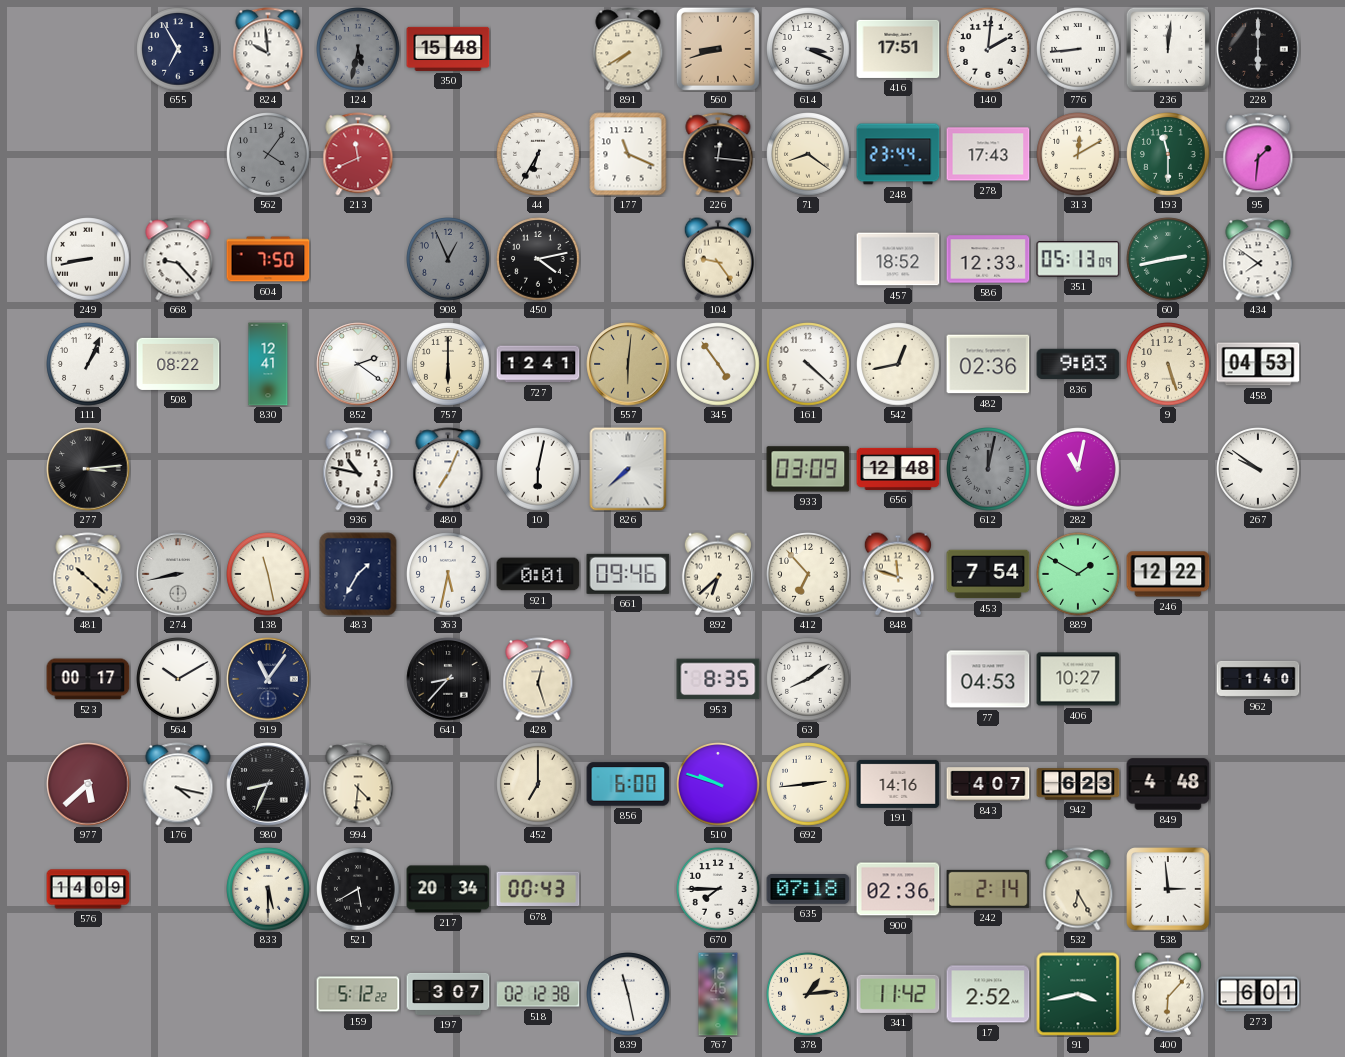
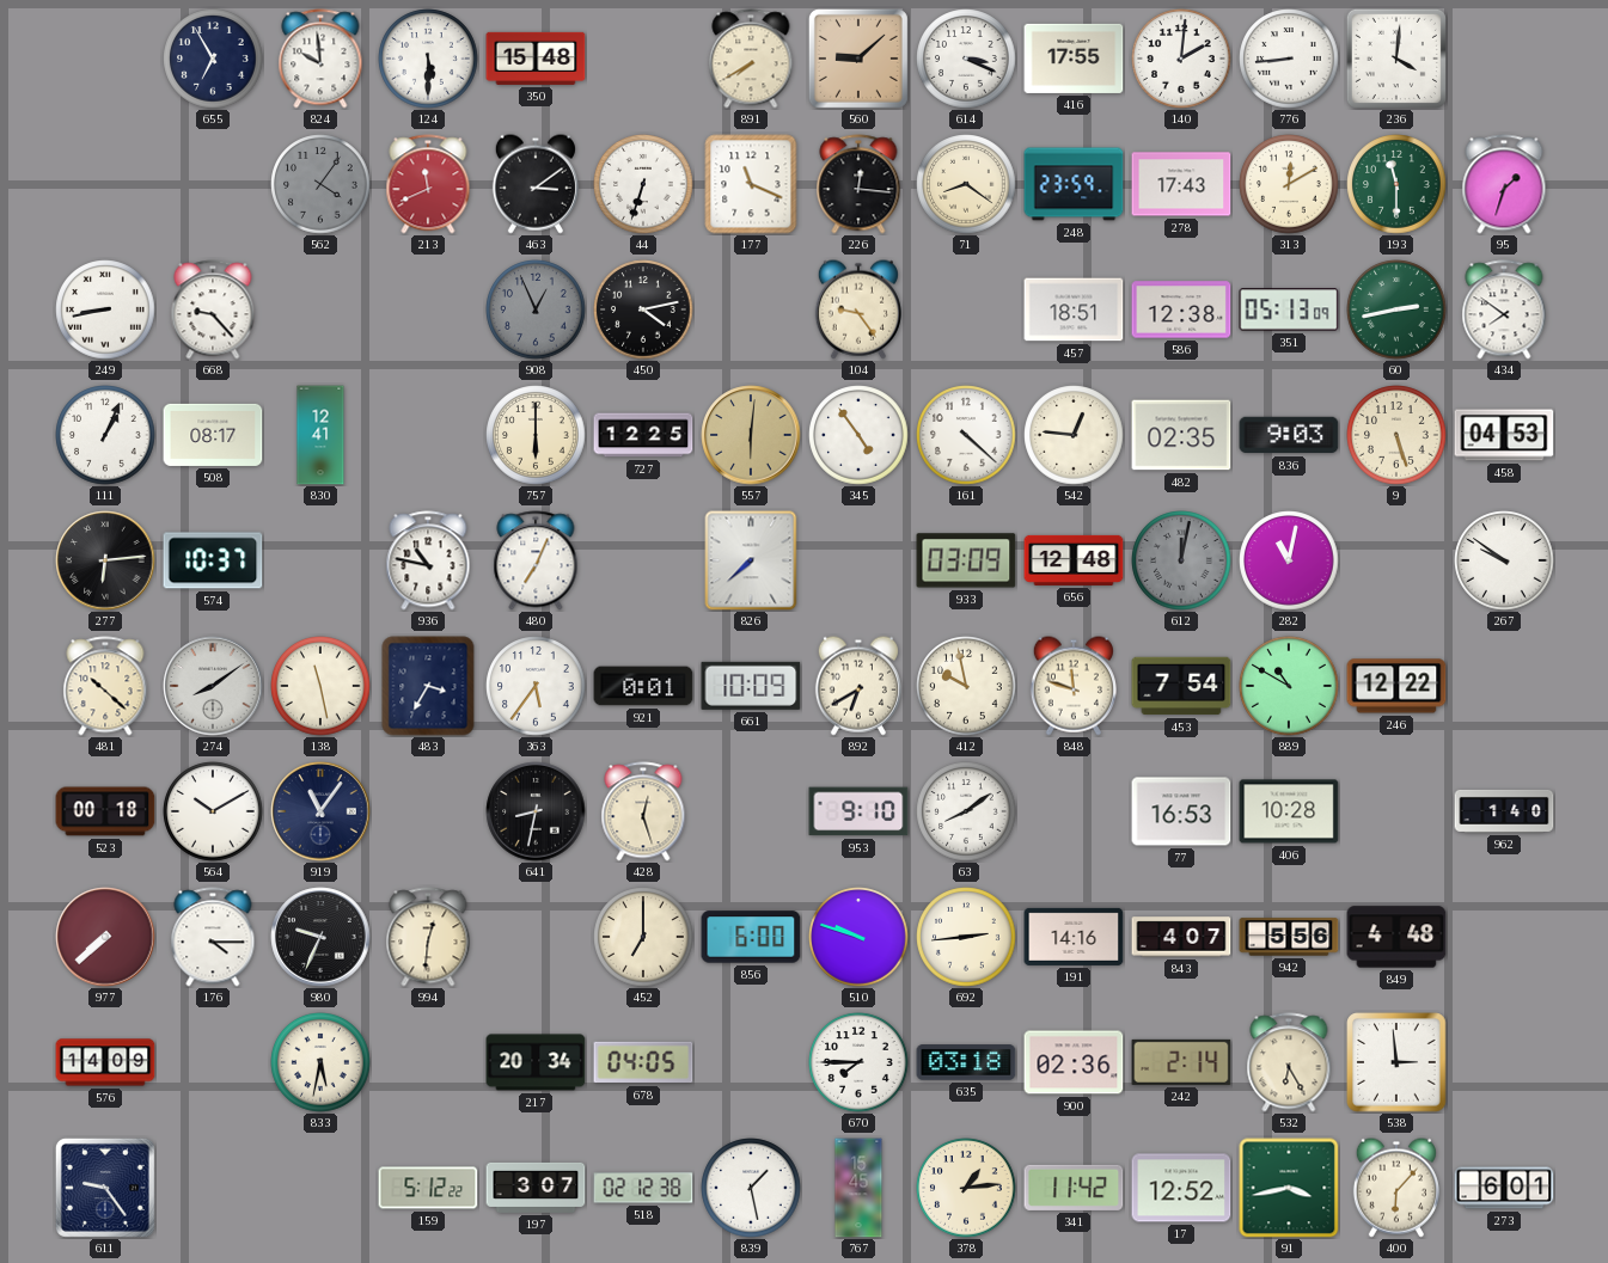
124: 5:32 -> 5:30
124 dial: grey -> white
560: 8:42 -> 9:08
416: 17:51 -> 17:55
236: 12:01 -> 4:01
228: 6:00 -> none
463: none -> 3:09
44: 6:35 -> 6:33
248: 23:44 -> 23:59
95: 1:31 -> 1:33
604: 7:50 -> none
457: 18:52 -> 18:51
586: 12:33 -> 12:38
508: 08:22 -> 08:17
852: 2:21 -> none
727: 12:41 -> 12:25
542: 12:43 -> 12:46
482: 02:36 -> 02:35
277: 3:14 -> 6:14
574: none -> 10:37
10: 6:02 -> none
274: 8:43 -> 8:09
483: 1:35 -> 3:35
363: 5:32 -> 5:36
661: 09:46 -> 10:09
892: 6:38 -> 6:40
412: 6:53 -> 9:58
889: 1:50 -> 10:50
523: 00:17 -> 00:18
641: 8:37 -> 8:32
953: 8:35 -> 9:10
77: 04:53 -> 16:53
406: 10:27 -> 10:28
977: 5:38 -> 7:38
176: 4:17 -> 4:15
980: 8:34 -> 9:34
994: 4:31 -> 12:31
942: 6:23 -> 5:56
833: 5:30 -> 5:32
521: 5:40 -> none
678: 00:43 -> 04:05
635: 07:18 -> 03:18
611: none -> 9:24
839: 11:28 -> 1:28
17: 2:52 -> 12:52
